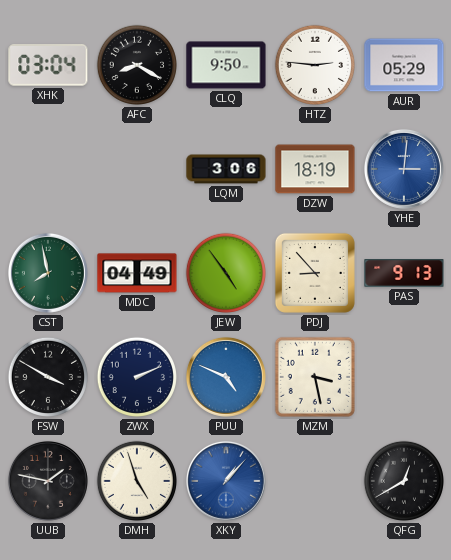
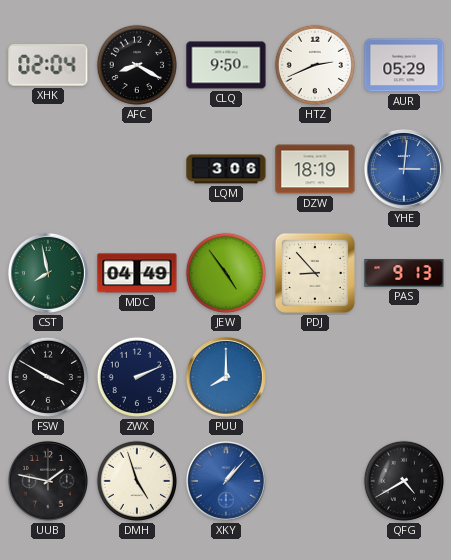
XHK: 03:04 -> 02:04
HTZ: 2:46 -> 2:41
PUU: 4:49 -> 8:00
MZM: 3:28 -> none
QFG: 12:40 -> 4:40
